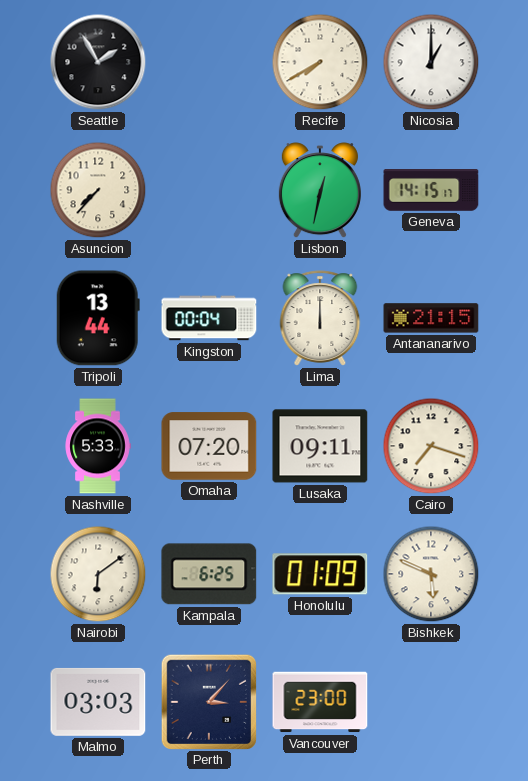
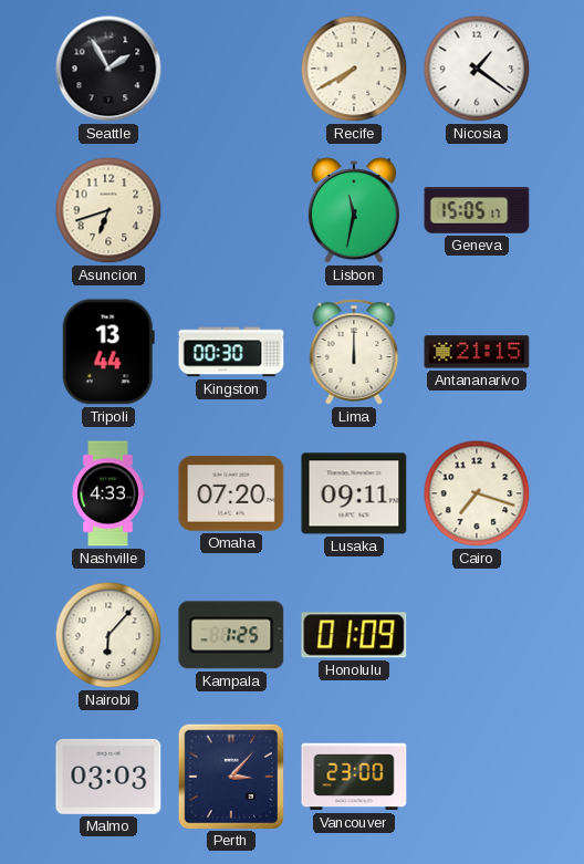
Nicosia: 1:00 -> 1:21
Asuncion: 7:37 -> 6:42
Lisbon: 12:32 -> 11:32
Geneva: 14:15 -> 15:05
Kingston: 00:04 -> 00:30
Nashville: 5:33 -> 4:33
Nairobi: 6:09 -> 6:07
Kampala: 6:25 -> 1:25
Bishkek: 5:49 -> none
